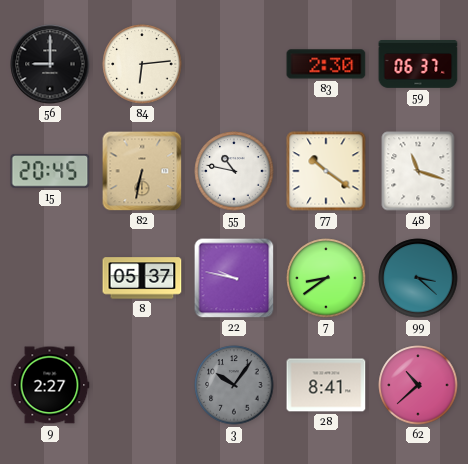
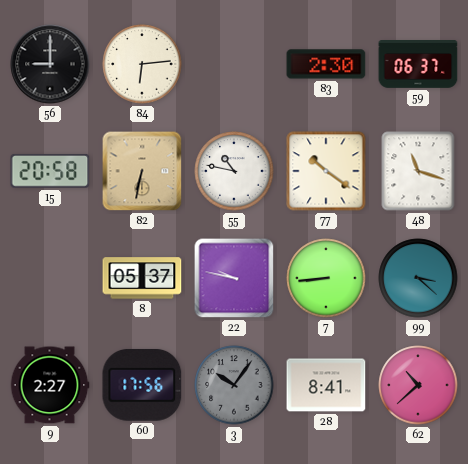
15: 20:45 -> 20:58
7: 8:39 -> 8:44
60: none -> 17:56
